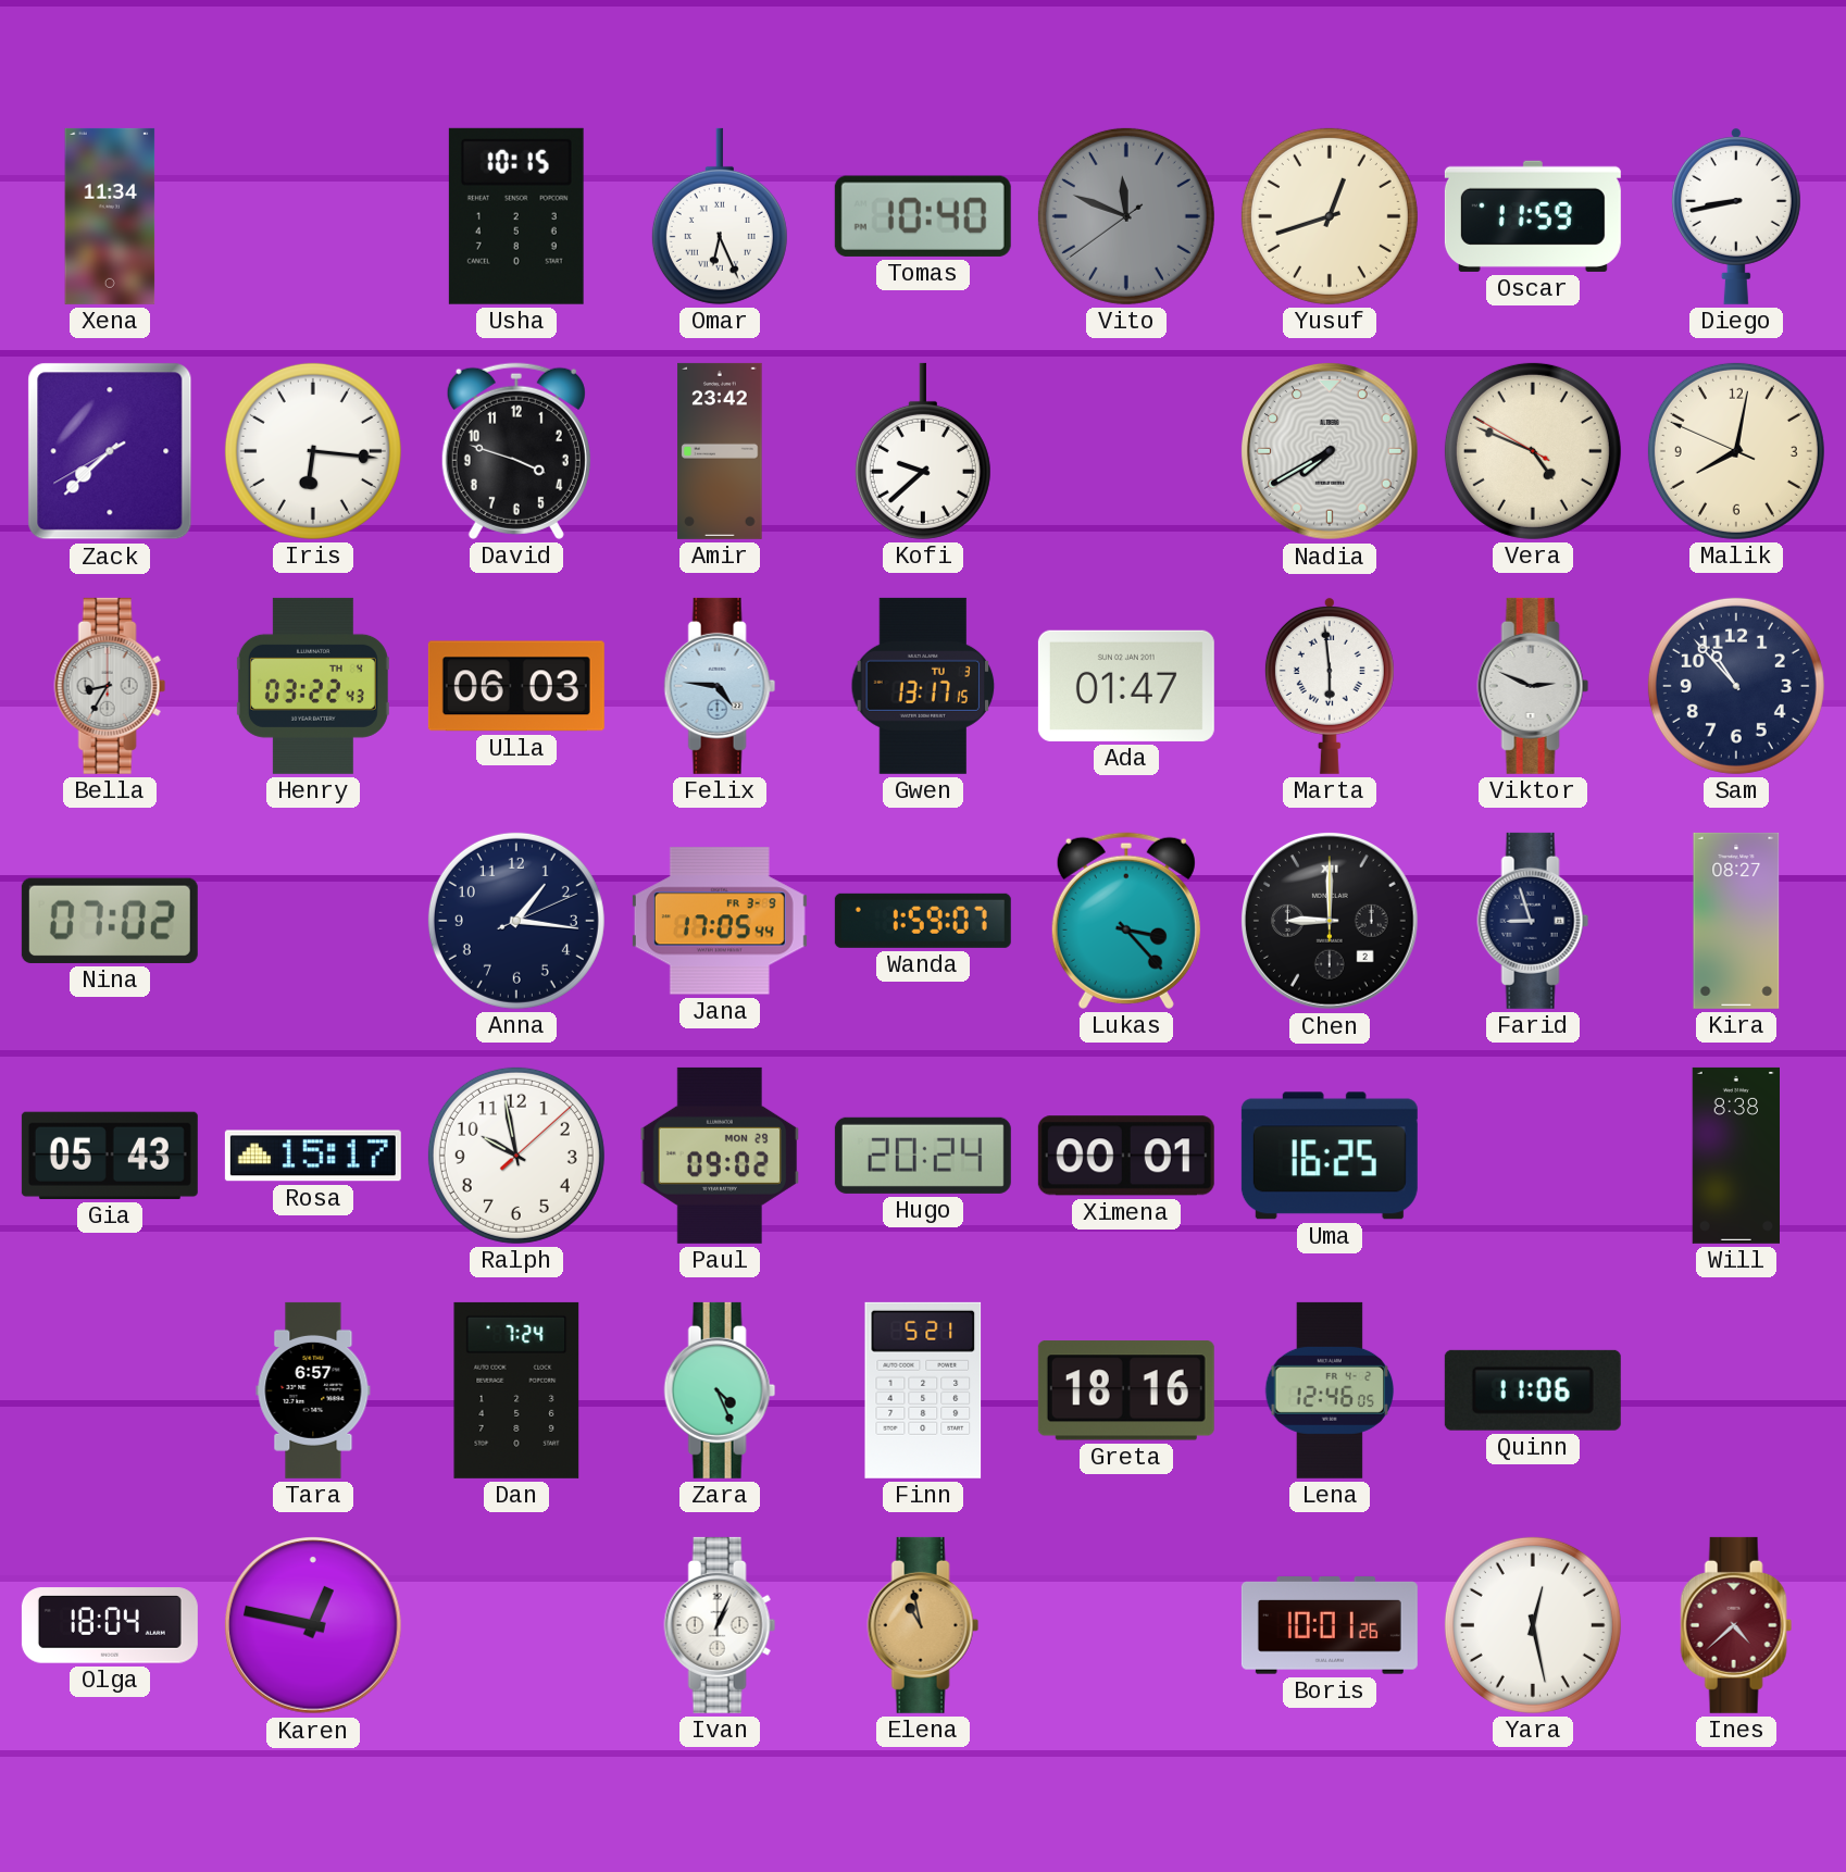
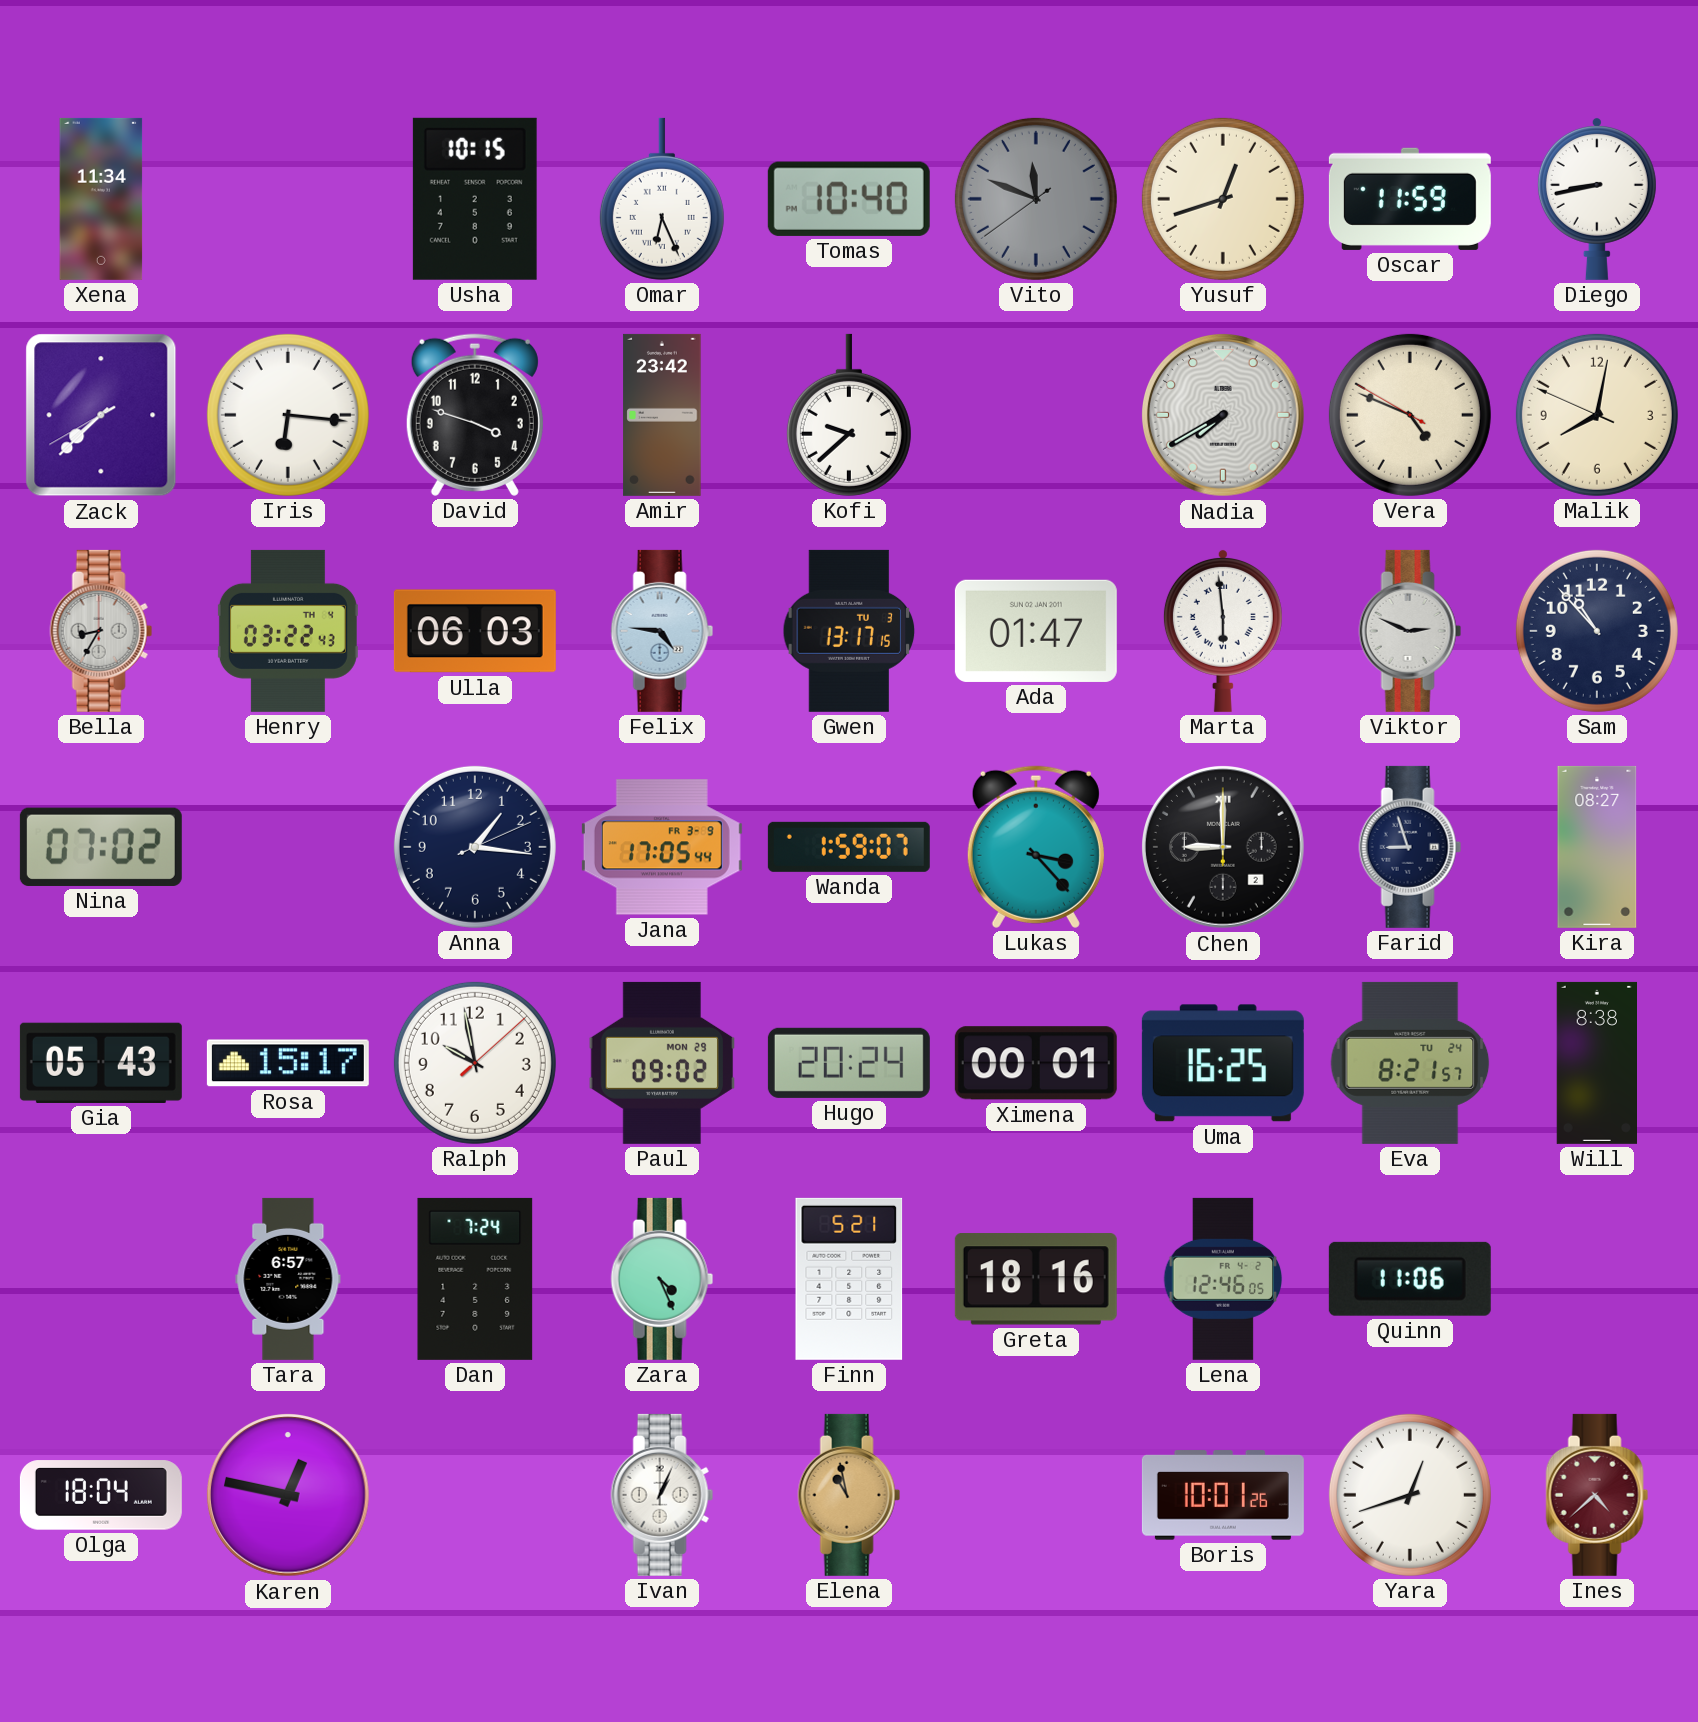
Eva: none -> 8:21
Yara: 12:28 -> 12:42
